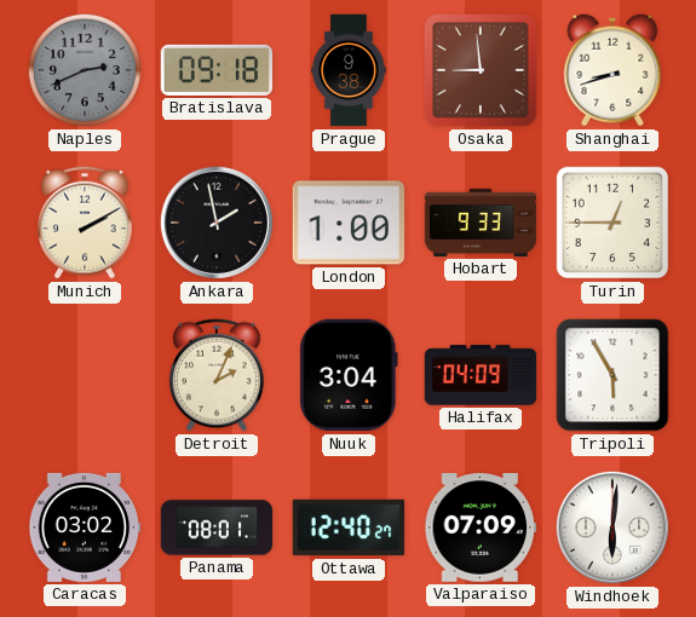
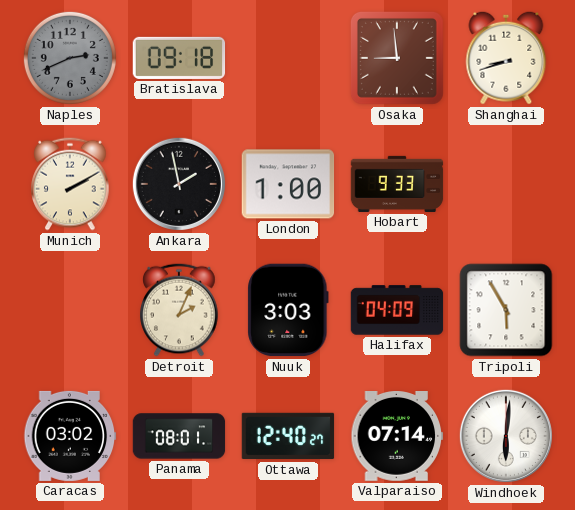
Prague: 9:38 -> none
Turin: 12:45 -> none
Nuuk: 3:04 -> 3:03
Valparaiso: 07:09 -> 07:14
